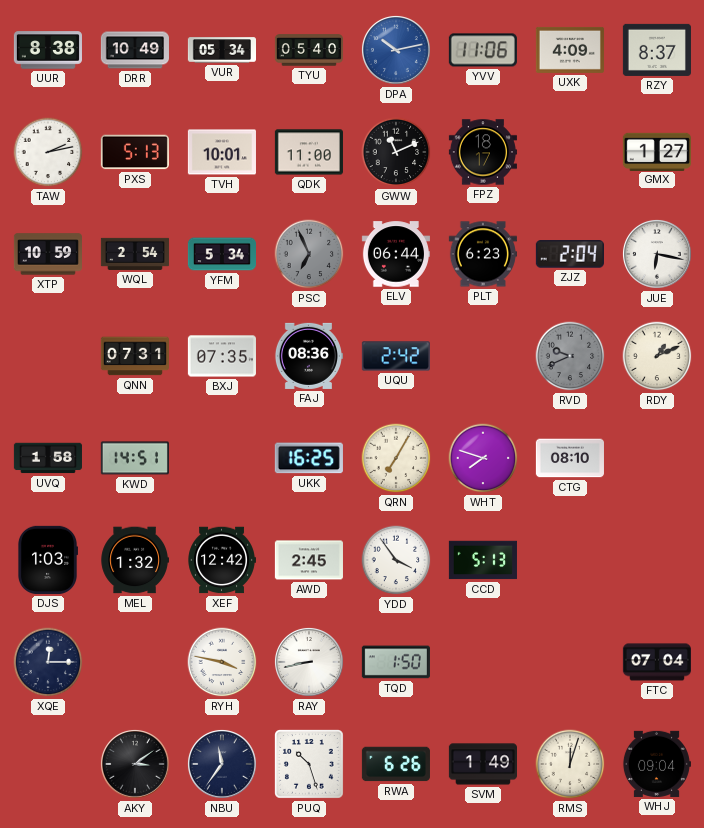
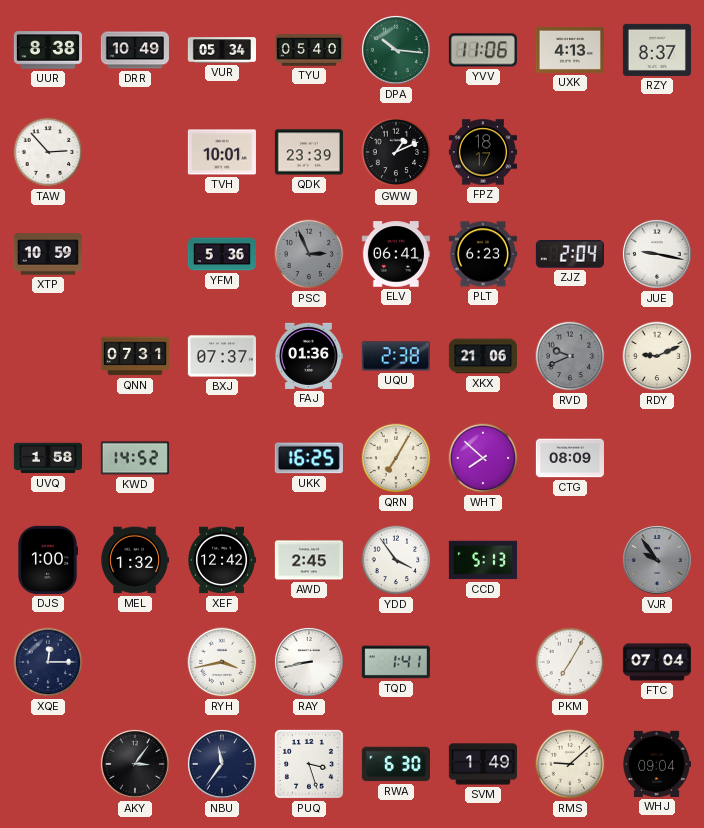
DPA: 10:13 -> 10:16
DPA dial: blue -> green
UXK: 4:09 -> 4:13
TAW: 2:13 -> 2:53
PXS: 5:13 -> none
QDK: 11:00 -> 23:39
GWW: 11:11 -> 1:11
GMX: 1:27 -> none
WQL: 2:54 -> none
YFM: 5:34 -> 5:36
PSC: 6:56 -> 2:56
ELV: 06:44 -> 06:41
JUE: 6:17 -> 9:17
BXJ: 07:35 -> 07:37
FAJ: 08:36 -> 01:36
UQU: 2:42 -> 2:38
XKX: none -> 21:06
RDY: 1:11 -> 9:11
KWD: 14:51 -> 14:52
WHT: 7:48 -> 7:52
CTG: 08:10 -> 08:09
DJS: 1:03 -> 1:00
VJR: none -> 9:54
RYH: 3:47 -> 3:43
TQD: 1:50 -> 1:41
PKM: none -> 7:05
AKY: 3:09 -> 3:06
PUQ: 10:27 -> 3:27
RWA: 6:26 -> 6:30
RMS: 12:03 -> 9:08
